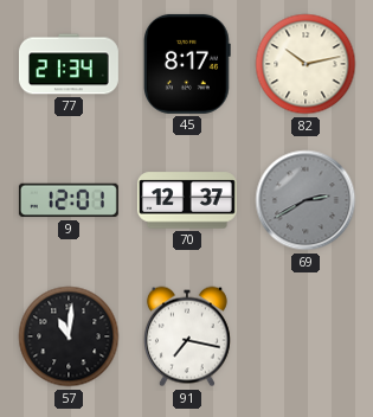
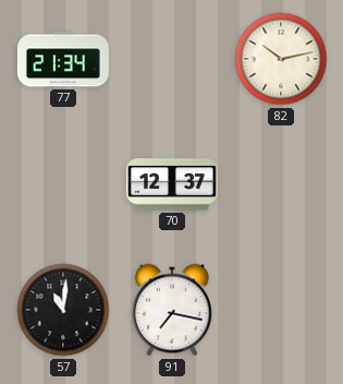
45: 8:17 -> none
9: 12:01 -> none
69: 2:40 -> none
